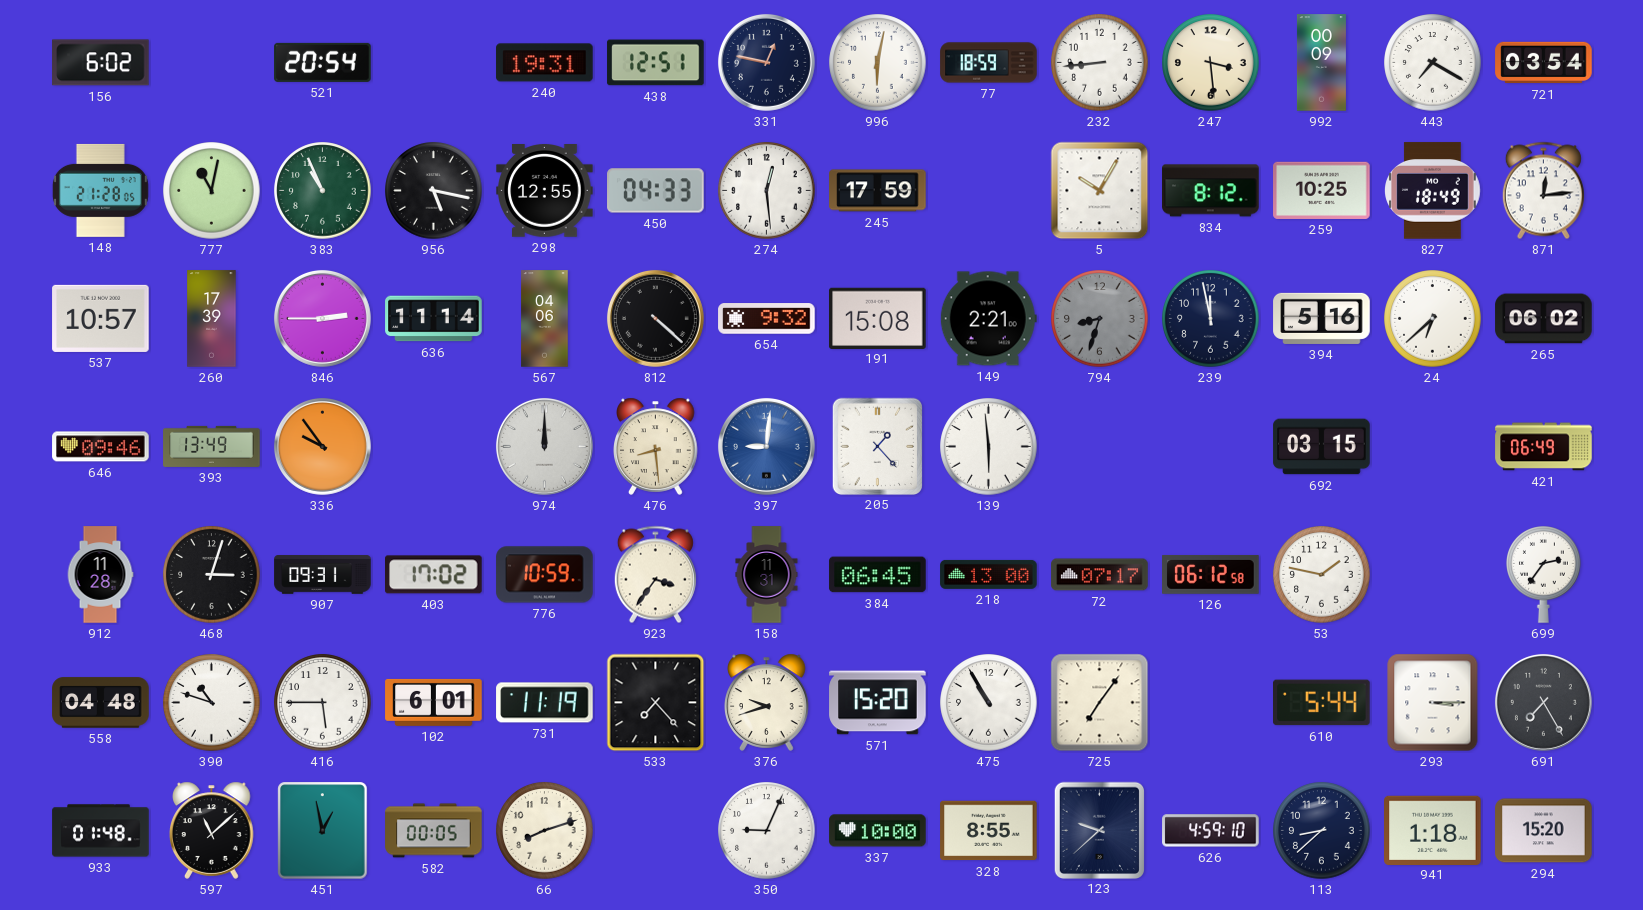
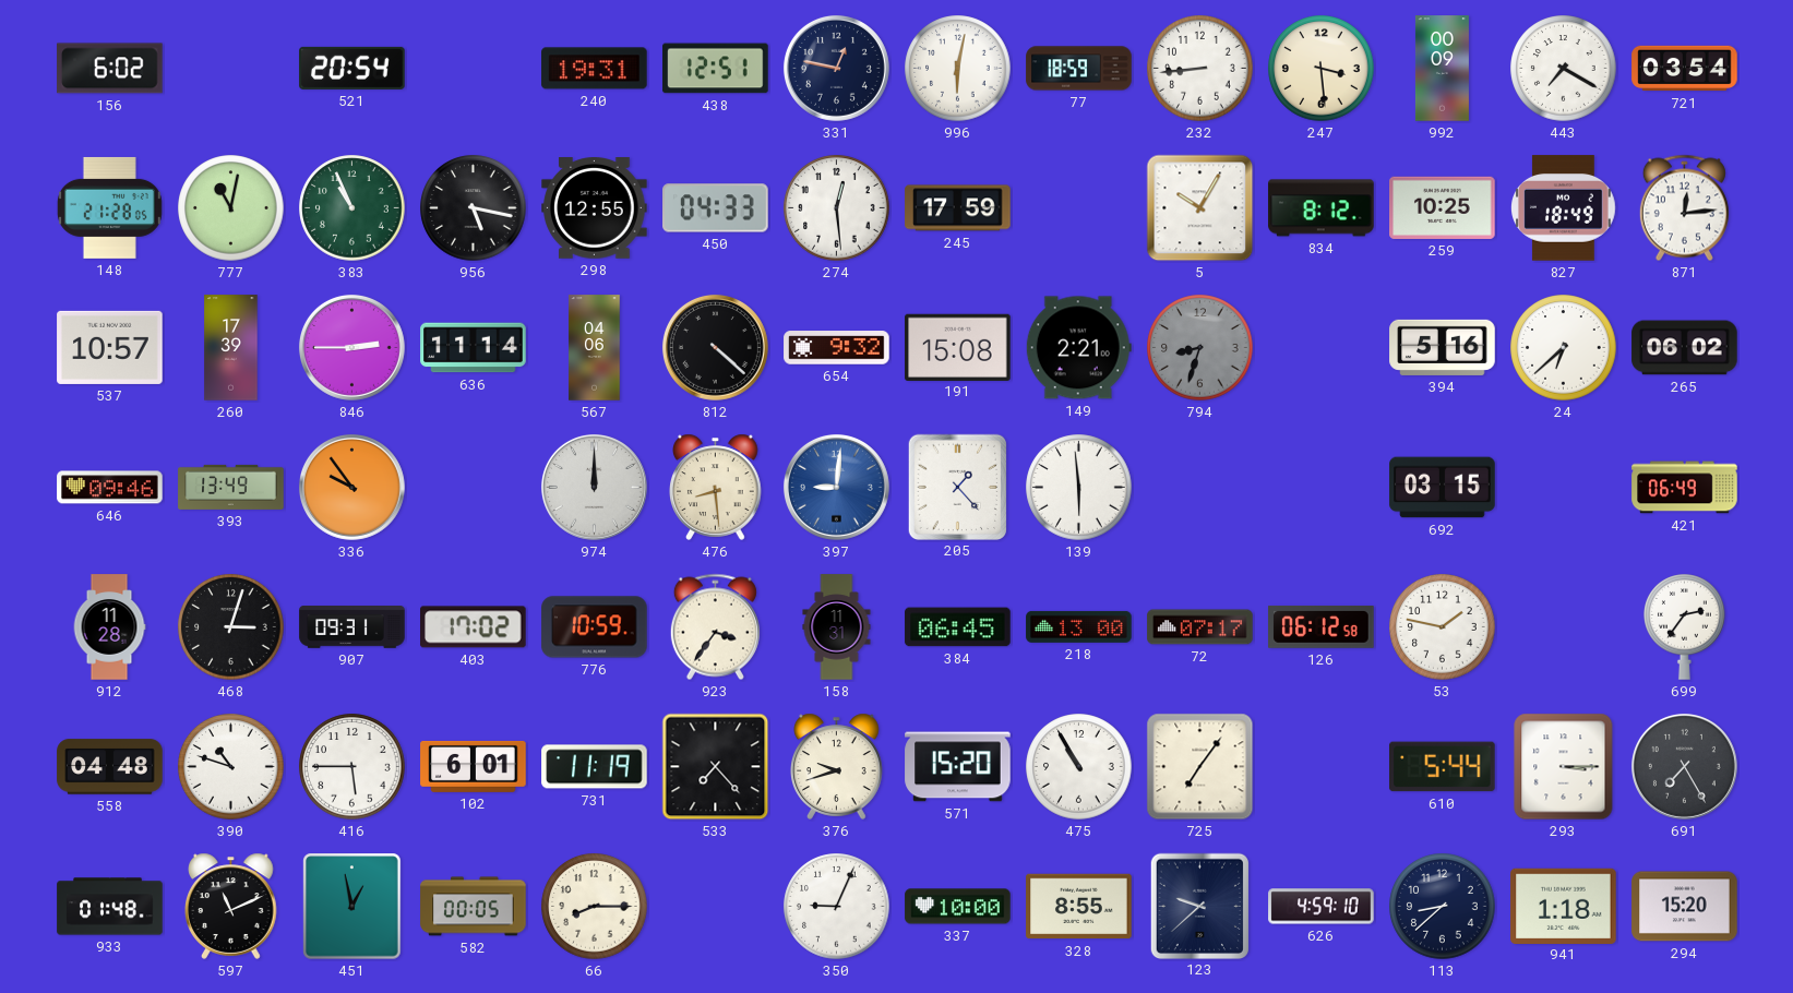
239: 11:58 -> none
597: 11:08 -> 11:11
66: 8:12 -> 8:15
